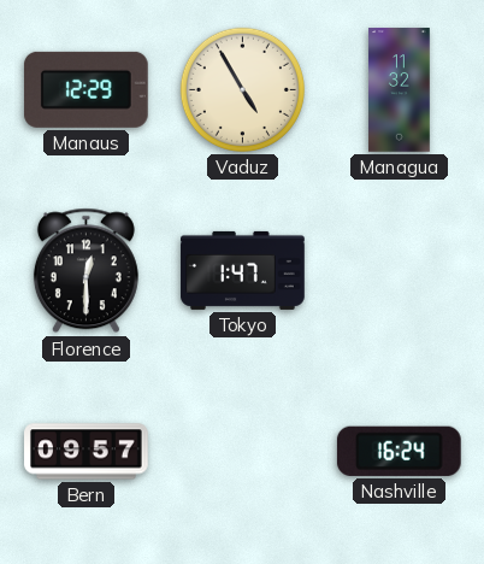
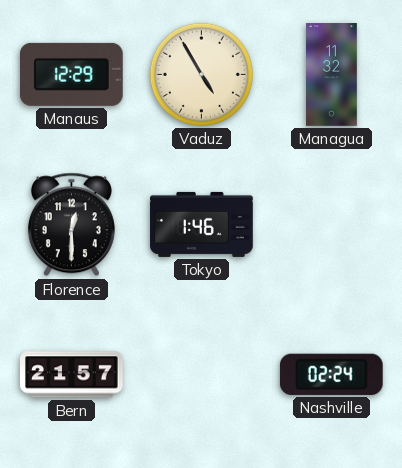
Tokyo: 1:47 -> 1:46
Bern: 09:57 -> 21:57
Nashville: 16:24 -> 02:24
